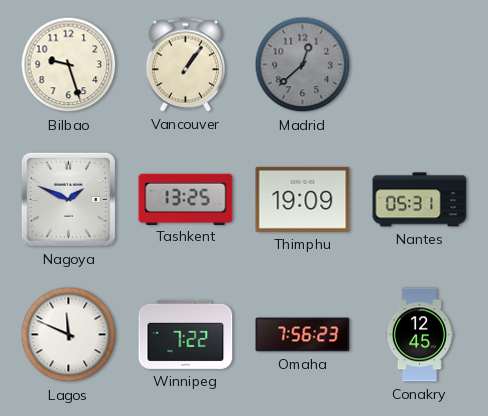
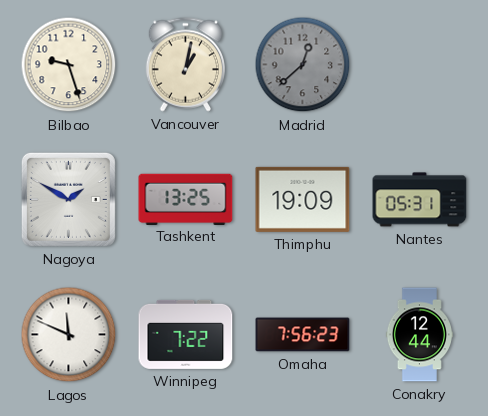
Vancouver: 1:06 -> 1:02
Nagoya: 1:49 -> 1:50
Conakry: 12:45 -> 12:44
